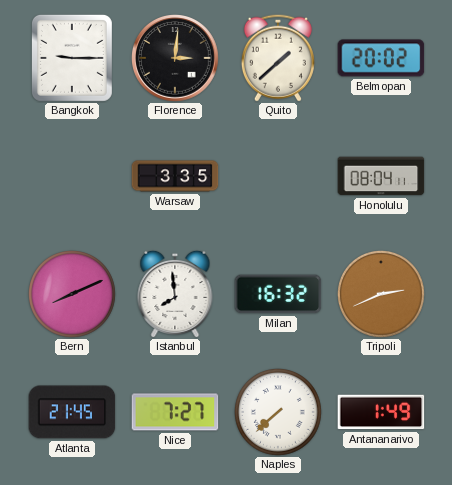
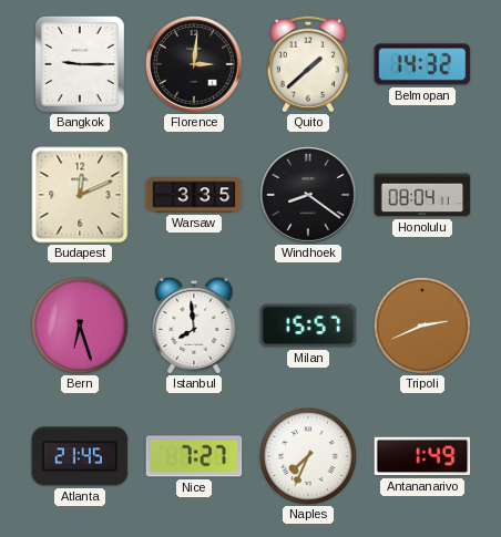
Belmopan: 20:02 -> 14:32
Budapest: none -> 12:11
Windhoek: none -> 8:21
Bern: 8:11 -> 6:27
Milan: 16:32 -> 15:57
Naples: 7:38 -> 7:34
